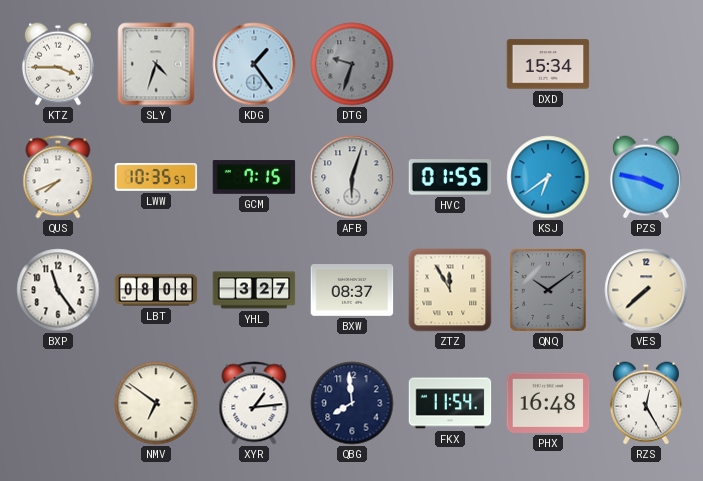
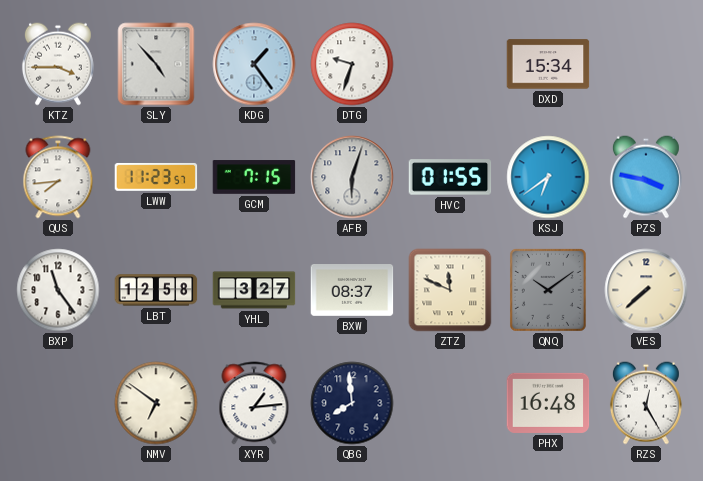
SLY: 4:33 -> 4:53
DTG dial: grey -> white
QUS: 7:41 -> 7:44
LWW: 10:35 -> 11:23
LBT: 08:08 -> 12:58
ZTZ: 11:55 -> 11:49
FKX: 11:54 -> none
